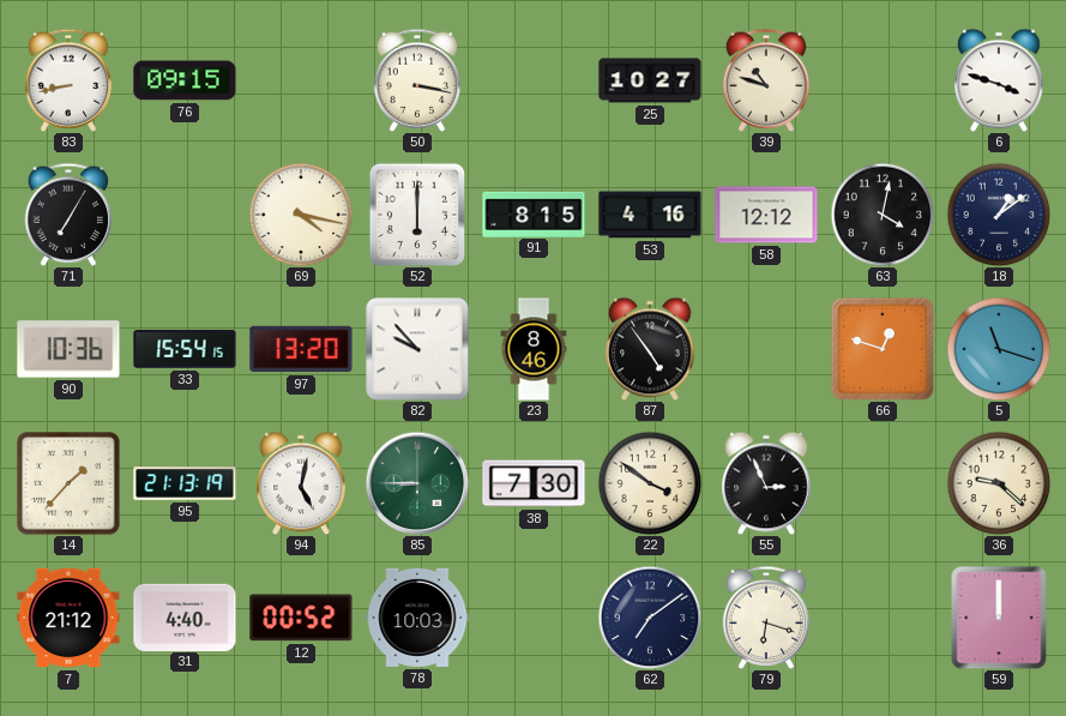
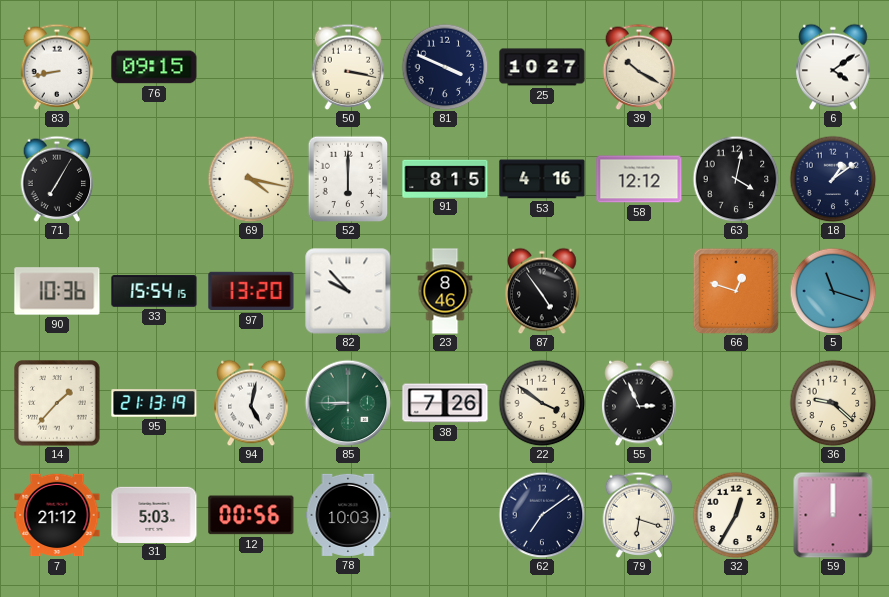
81: none -> 3:49
39: 10:48 -> 10:20
6: 3:48 -> 4:09
38: 7:30 -> 7:26
31: 4:40 -> 5:03
12: 00:52 -> 00:56
32: none -> 12:35
